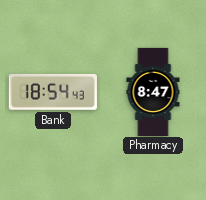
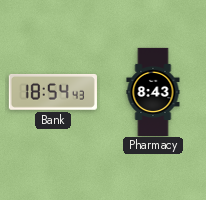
Pharmacy: 8:47 -> 8:43
